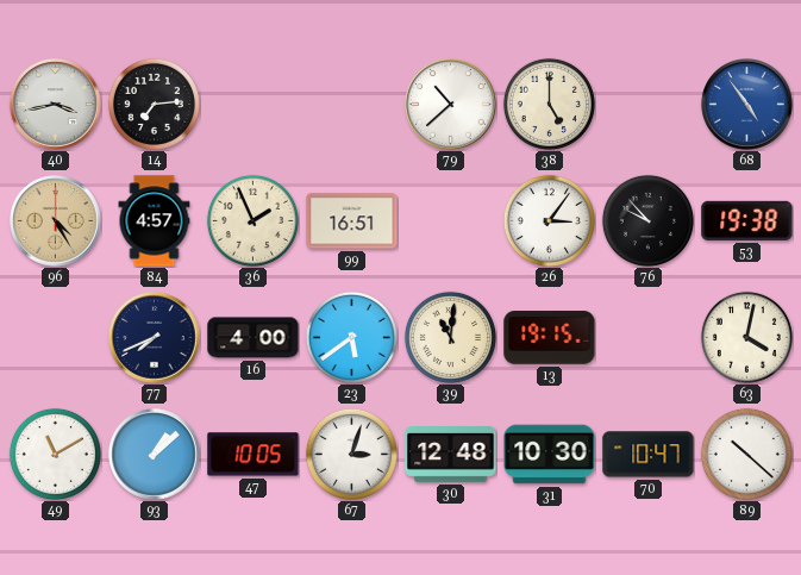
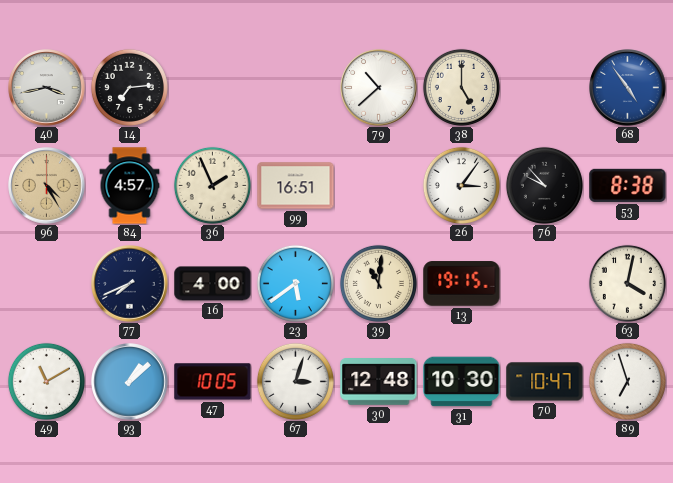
53: 19:38 -> 8:38
89: 10:22 -> 6:57
